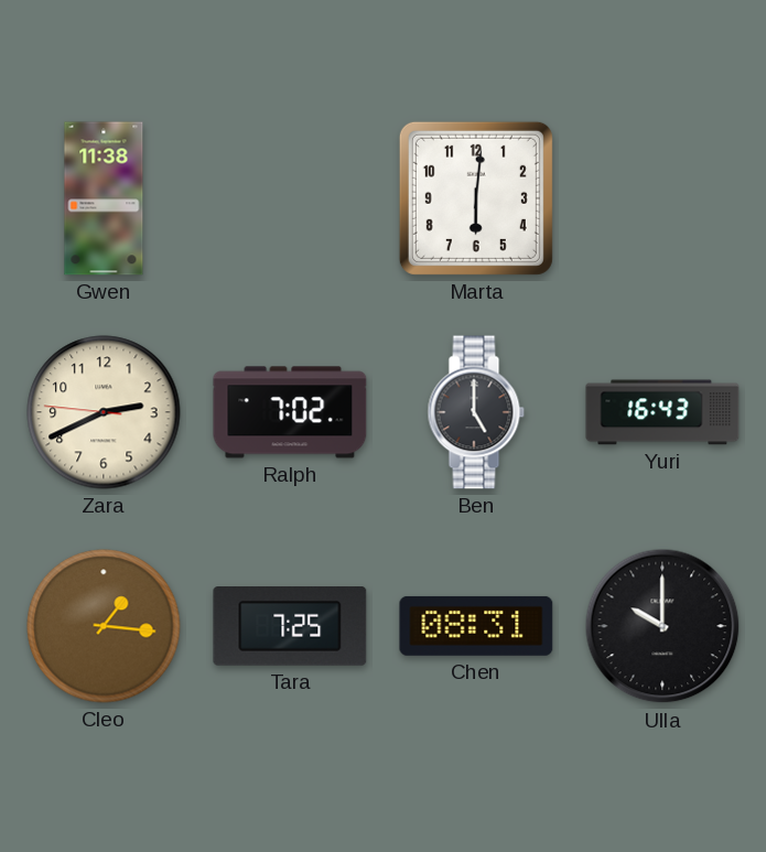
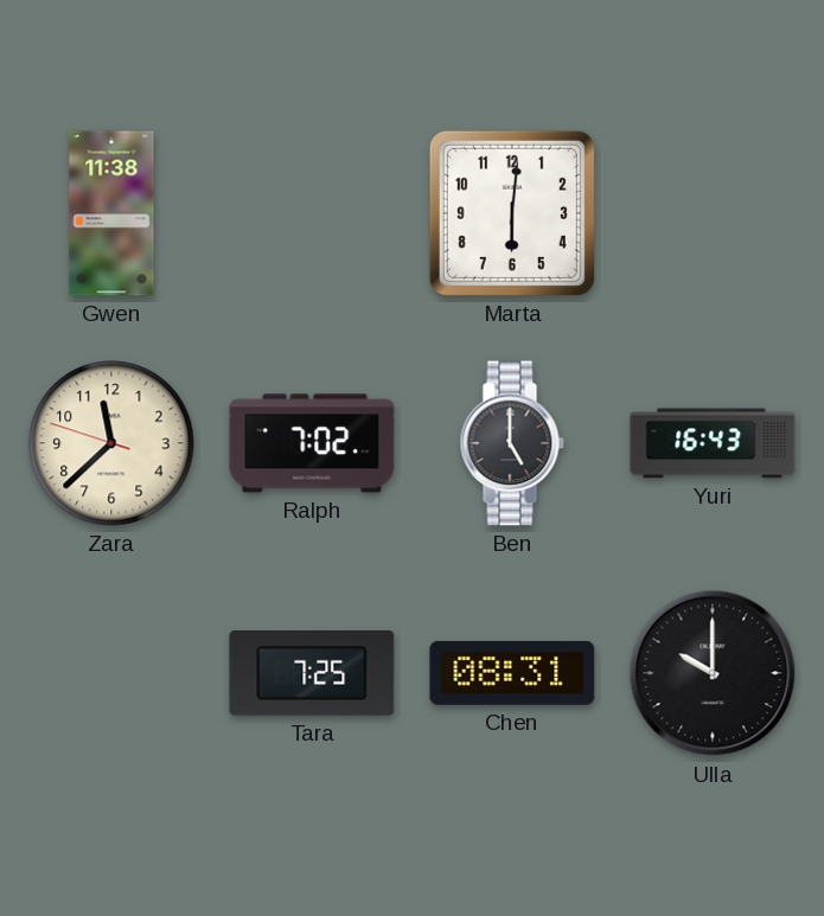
Zara: 2:40 -> 11:37
Cleo: 1:16 -> none
